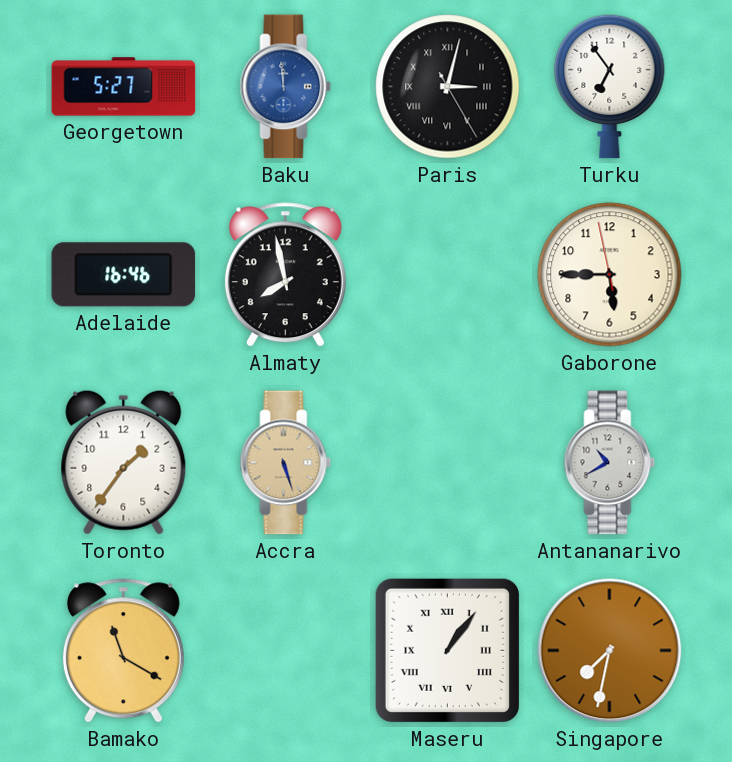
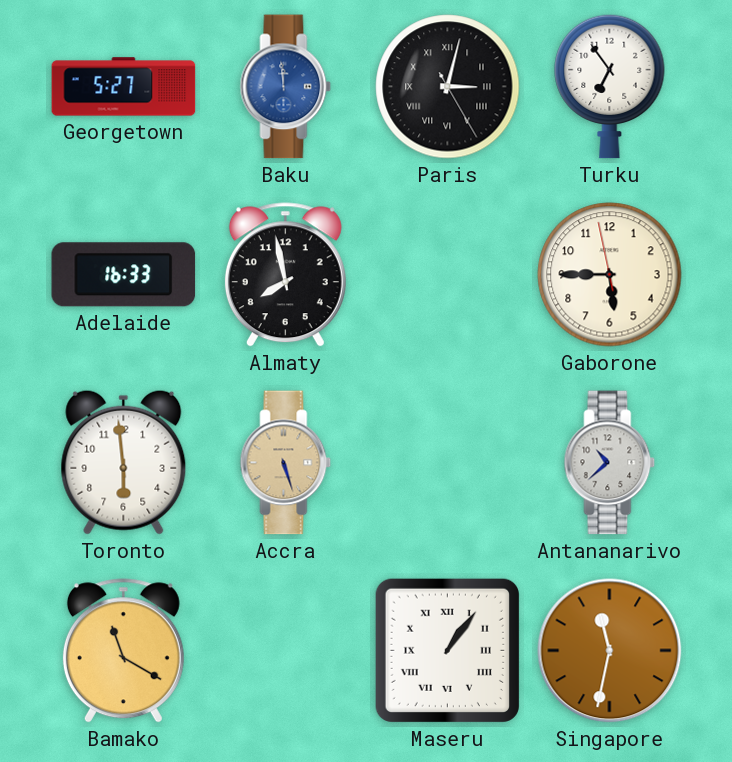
Adelaide: 16:46 -> 16:33
Toronto: 1:36 -> 5:59
Antananarivo: 10:40 -> 10:38
Singapore: 7:32 -> 11:32
